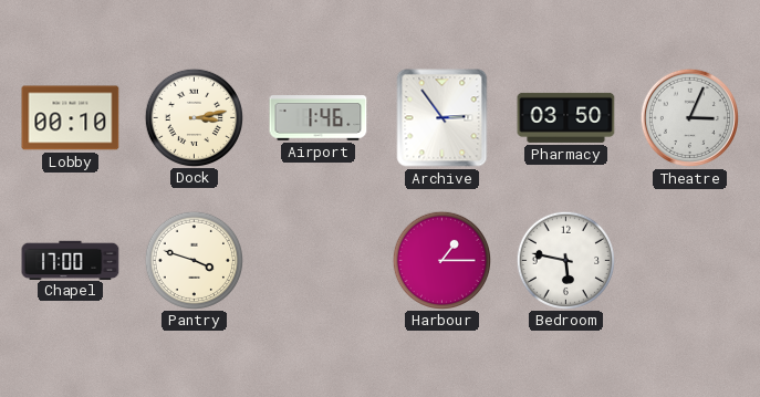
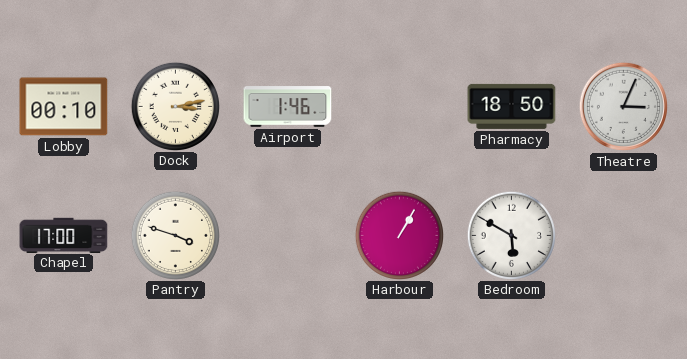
Archive: 2:54 -> none
Pharmacy: 03:50 -> 18:50
Harbour: 1:15 -> 1:05
Bedroom: 5:47 -> 5:50
